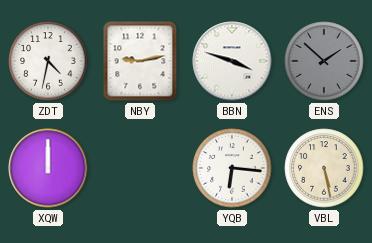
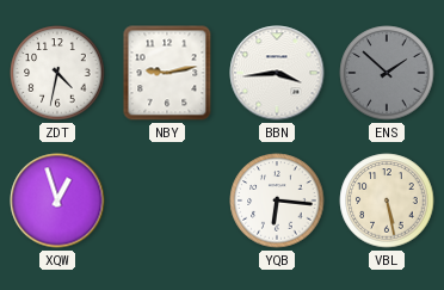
BBN: 3:48 -> 3:44
XQW: 12:00 -> 12:57
